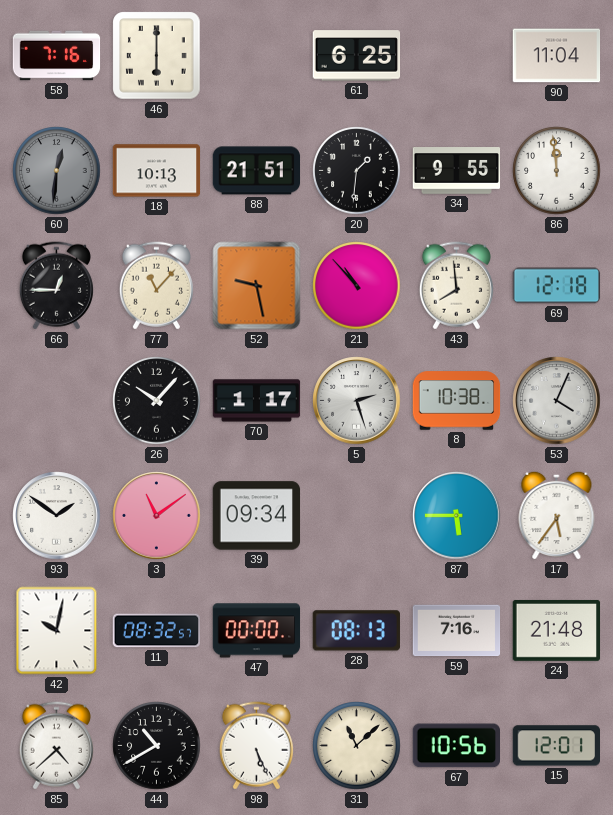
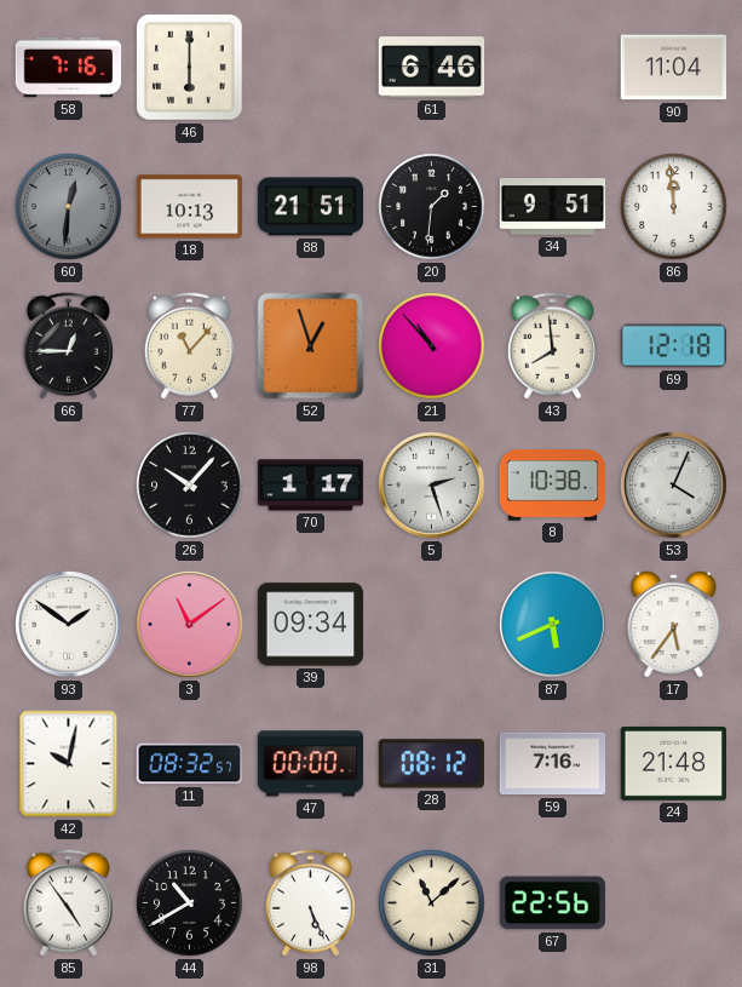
61: 6:25 -> 6:46
34: 9:55 -> 9:51
52: 9:28 -> 12:57
87: 5:45 -> 5:41
28: 08:13 -> 08:12
85: 4:38 -> 4:54
67: 10:56 -> 22:56
15: 12:01 -> none
